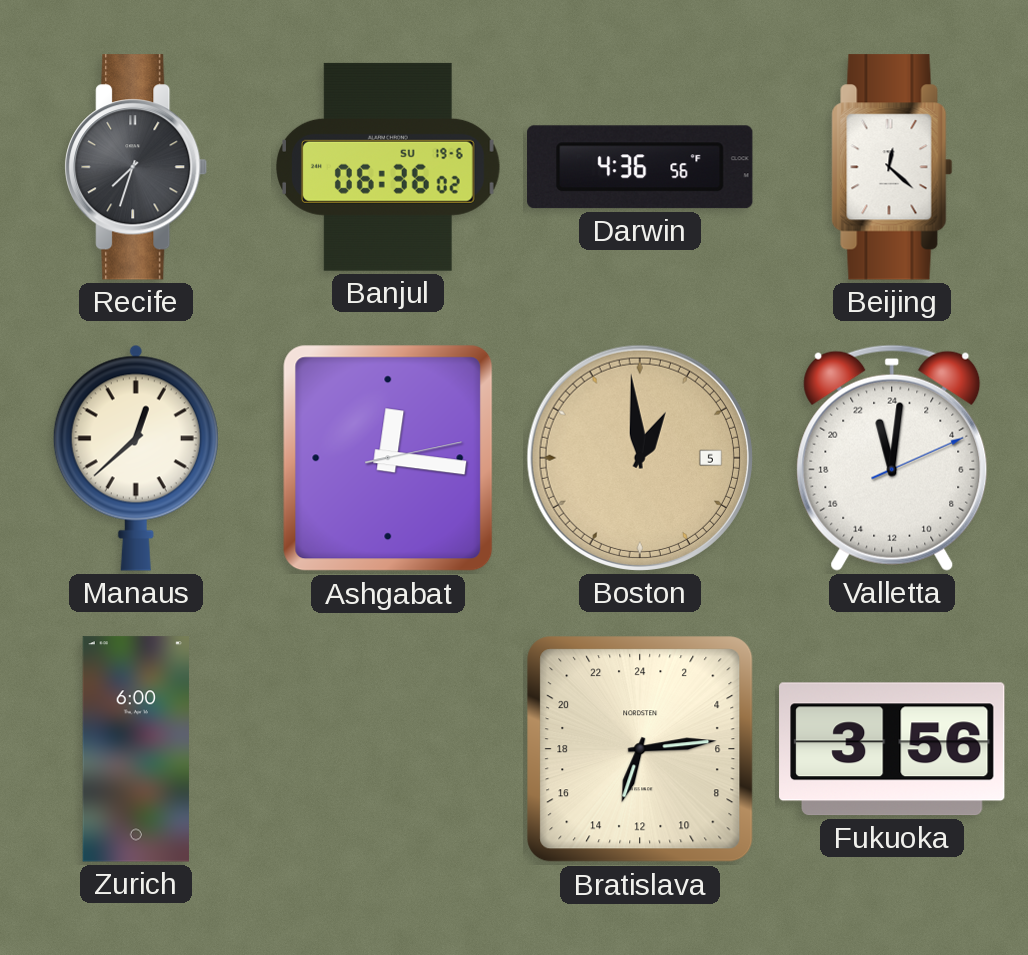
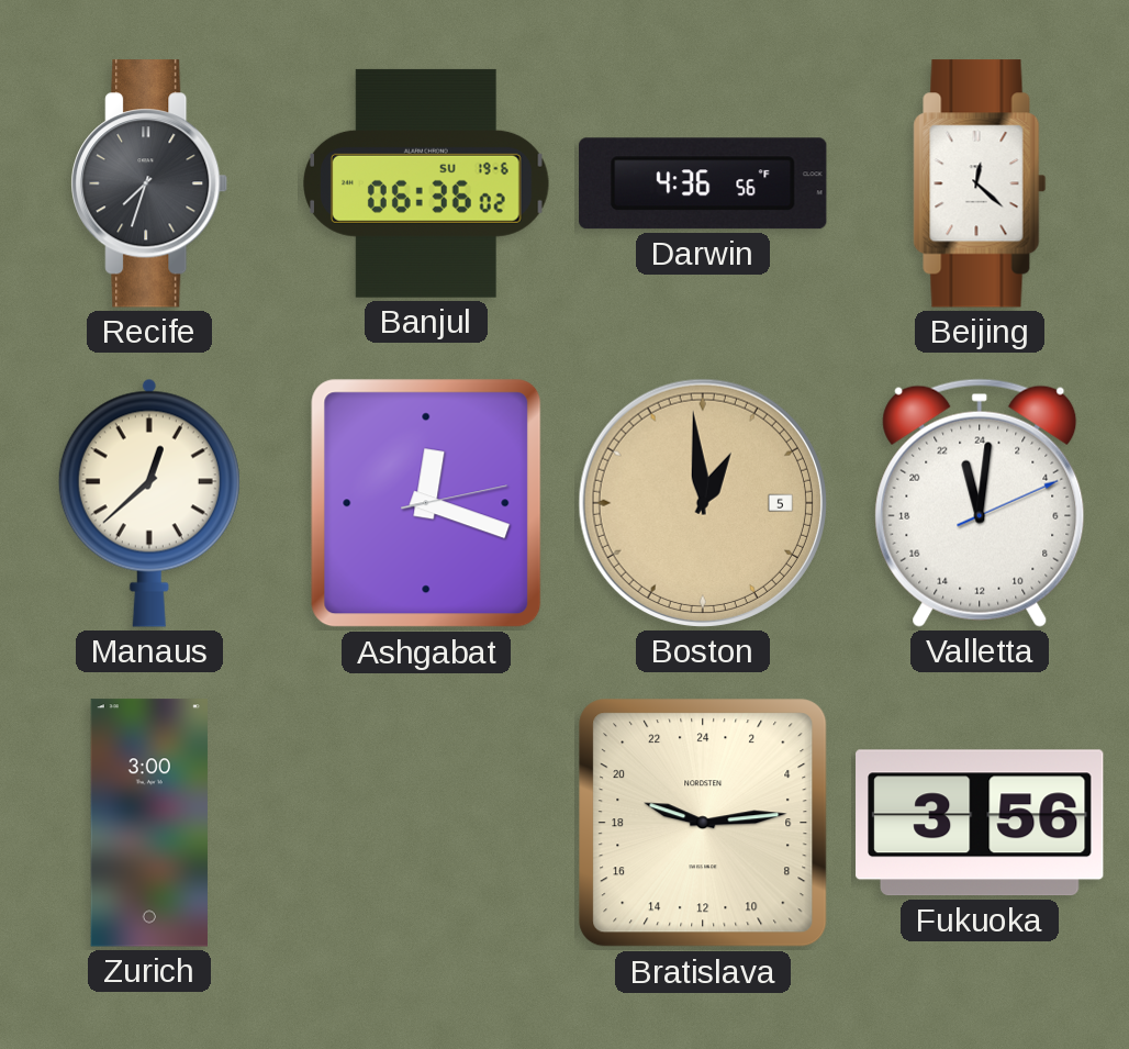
Ashgabat: 12:16 -> 12:18
Zurich: 6:00 -> 3:00
Bratislava: 13:14 -> 19:14
